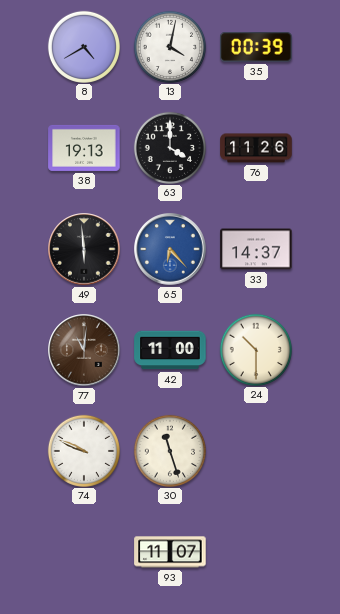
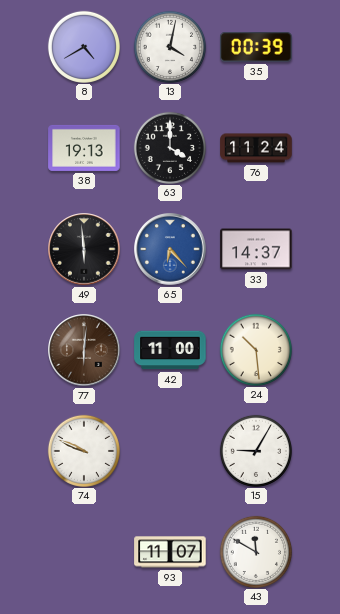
76: 11:26 -> 11:24
77: 11:01 -> 6:01
24: 10:30 -> 10:29
30: 11:27 -> none
15: none -> 9:05
43: none -> 11:50
